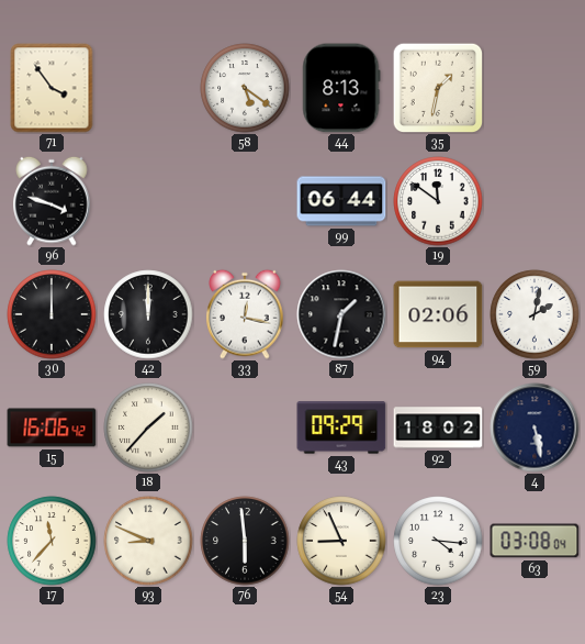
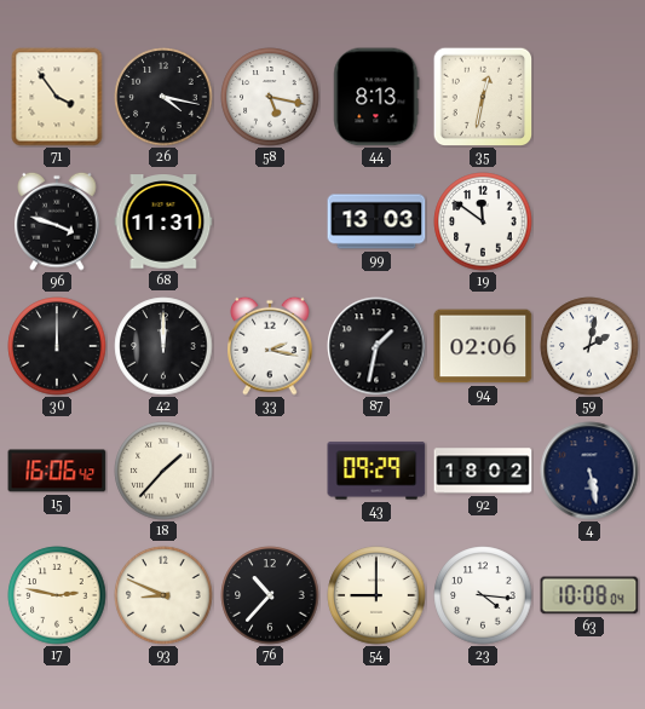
26: none -> 4:17
58: 5:21 -> 5:17
35: 1:32 -> 12:32
68: none -> 11:31
99: 06:44 -> 13:03
33: 12:17 -> 2:17
17: 11:37 -> 2:47
76: 5:59 -> 10:37
54: 8:56 -> 9:00
63: 03:08 -> 10:08
